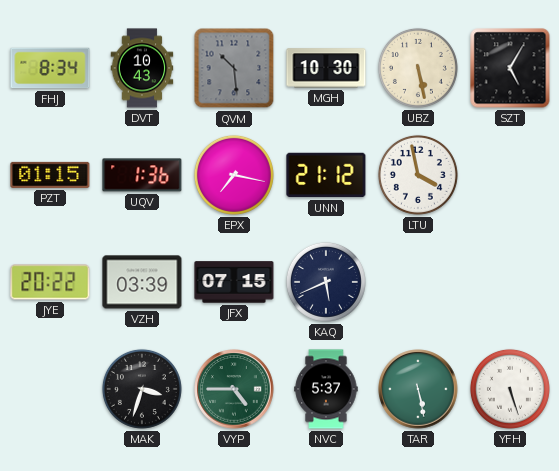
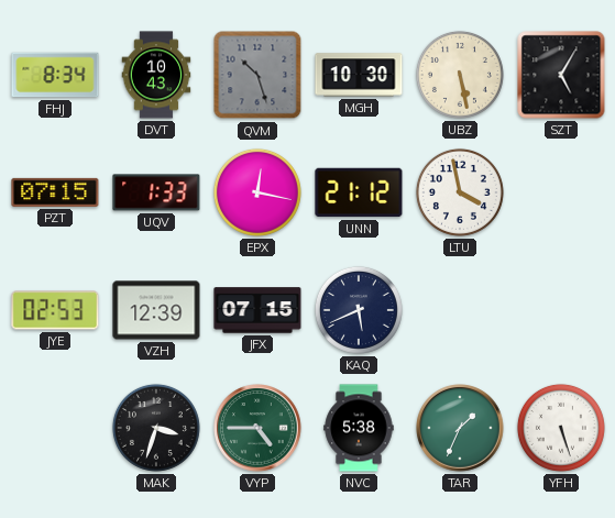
QVM: 10:29 -> 10:27
PZT: 01:15 -> 07:15
UQV: 1:36 -> 1:33
EPX: 7:17 -> 12:17
JYE: 20:22 -> 02:53
VZH: 03:39 -> 12:39
NVC: 5:37 -> 5:38
TAR: 5:28 -> 1:34
